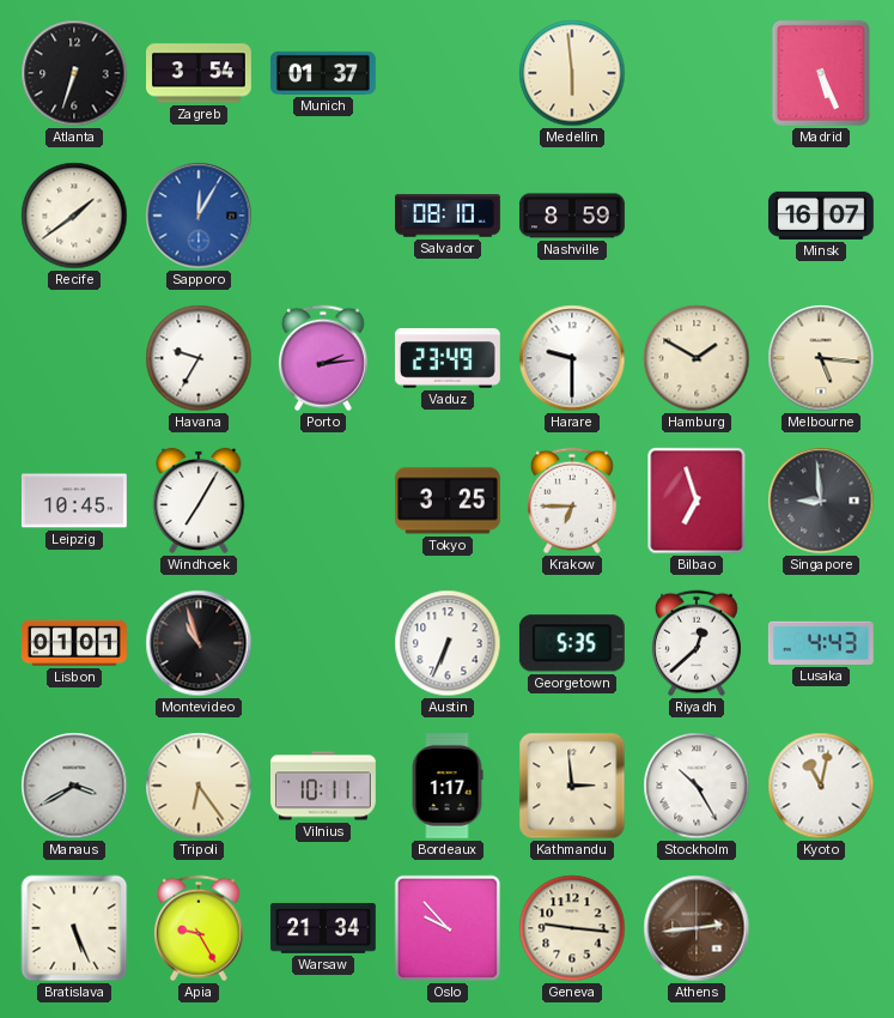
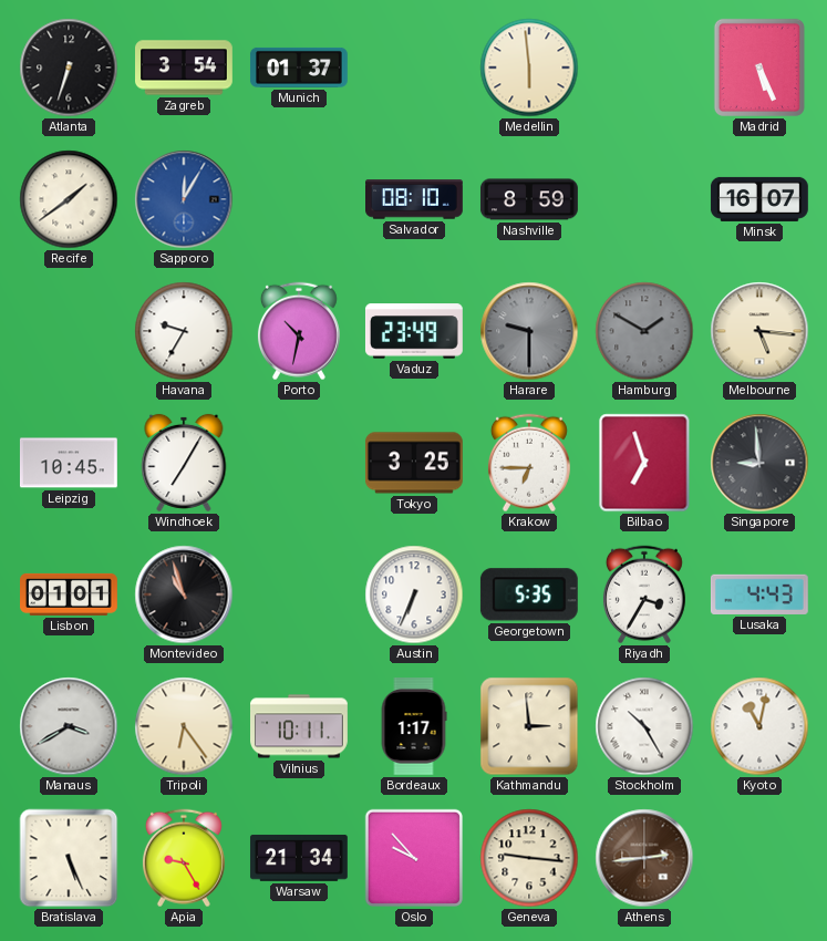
Porto: 2:14 -> 10:32
Harare dial: white -> grey
Hamburg dial: cream -> grey
Riyadh: 12:38 -> 3:35
